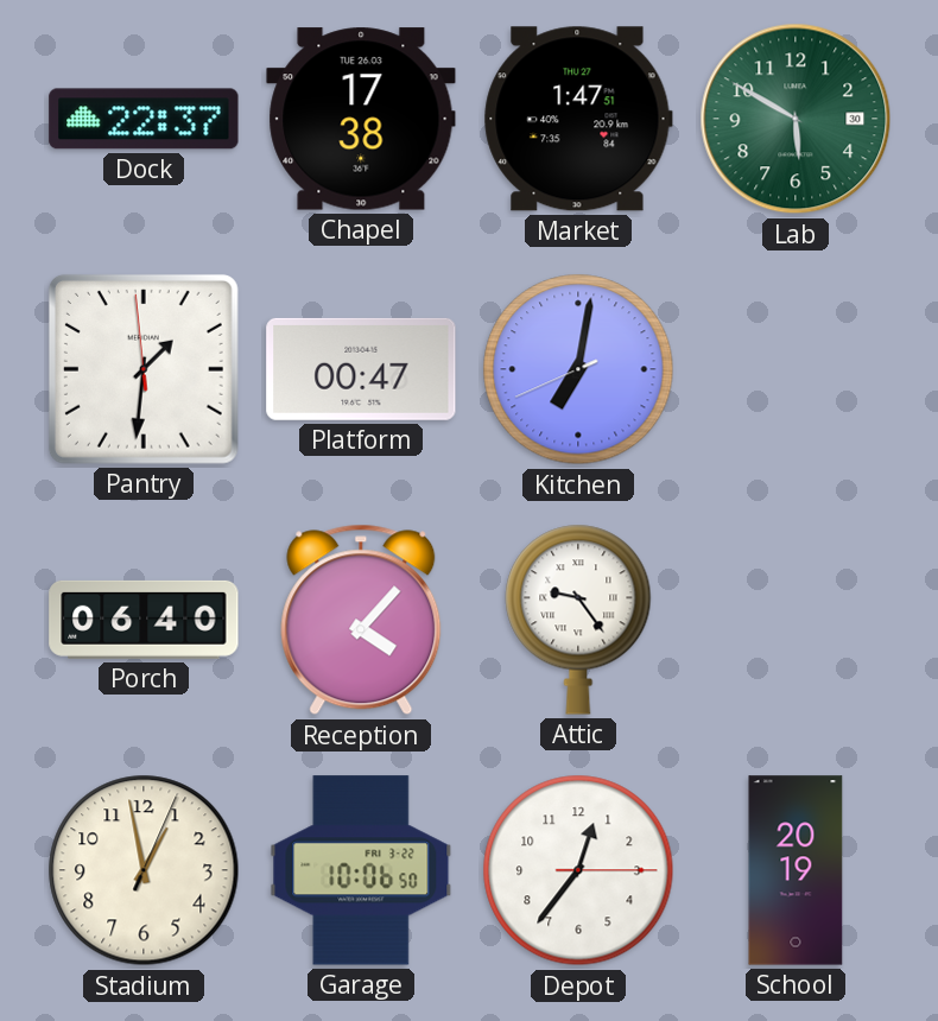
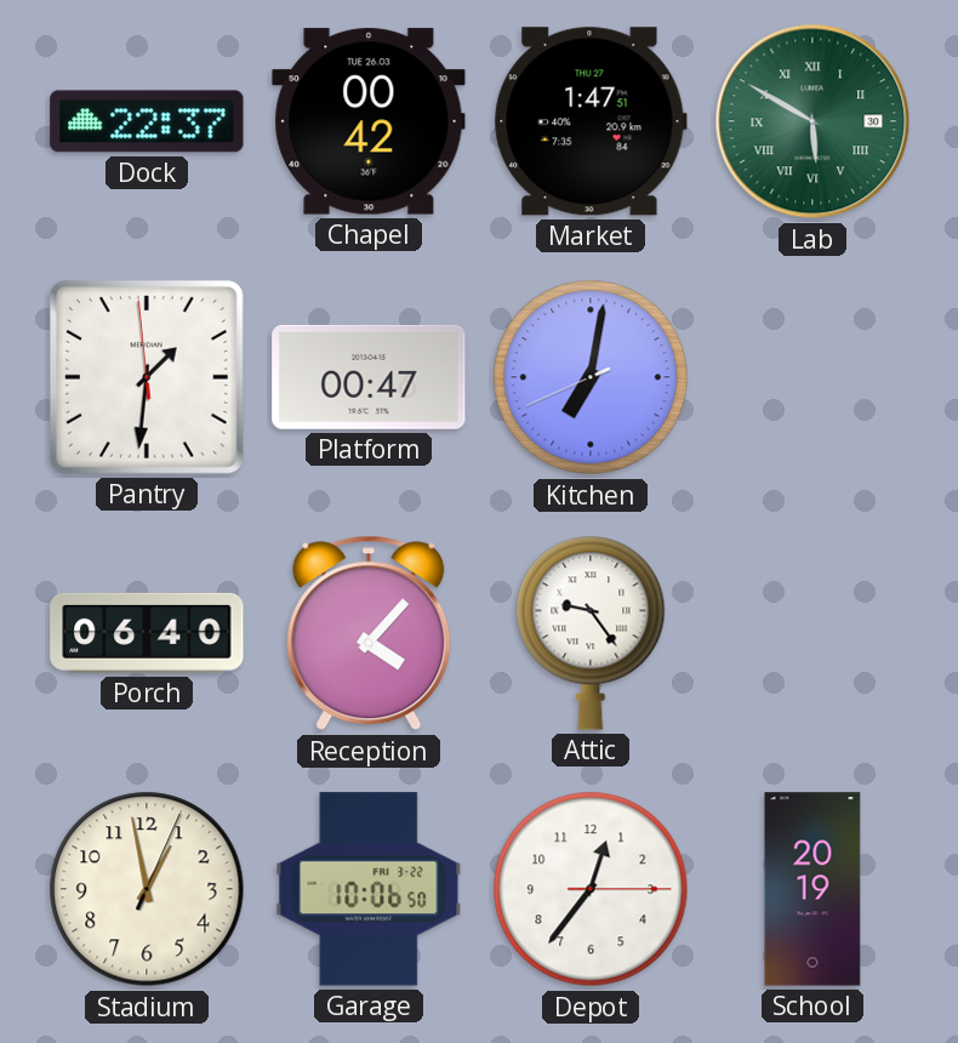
Chapel: 17:38 -> 00:42
Lab numerals: Arabic -> Roman
